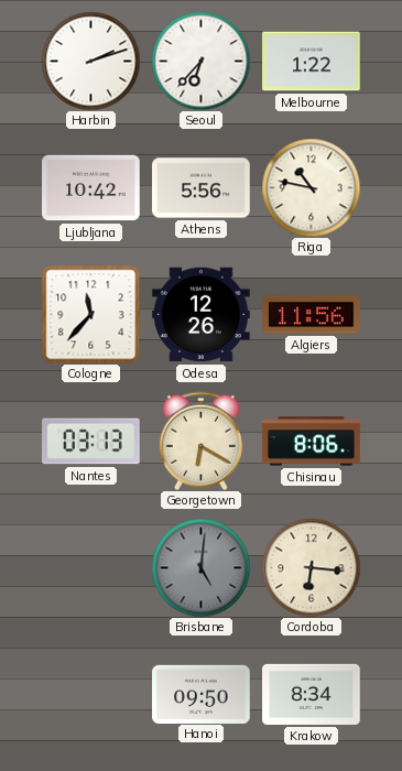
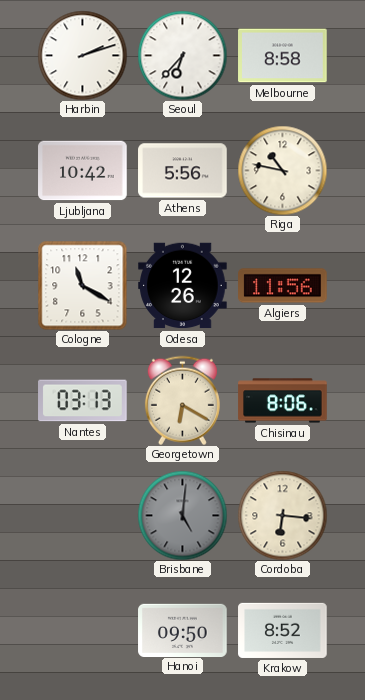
Melbourne: 1:22 -> 8:58
Cologne: 11:37 -> 11:20
Krakow: 8:34 -> 8:52
